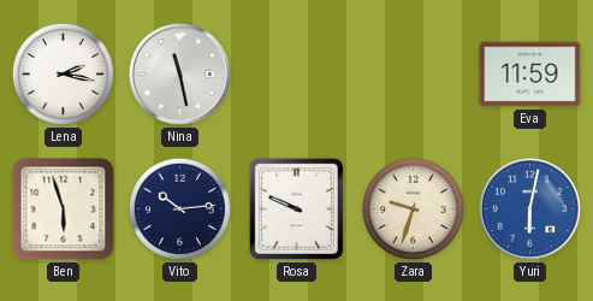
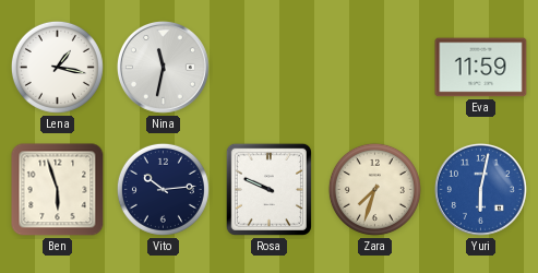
Lena: 2:17 -> 1:17
Nina: 11:28 -> 11:32
Zara: 9:33 -> 7:33
